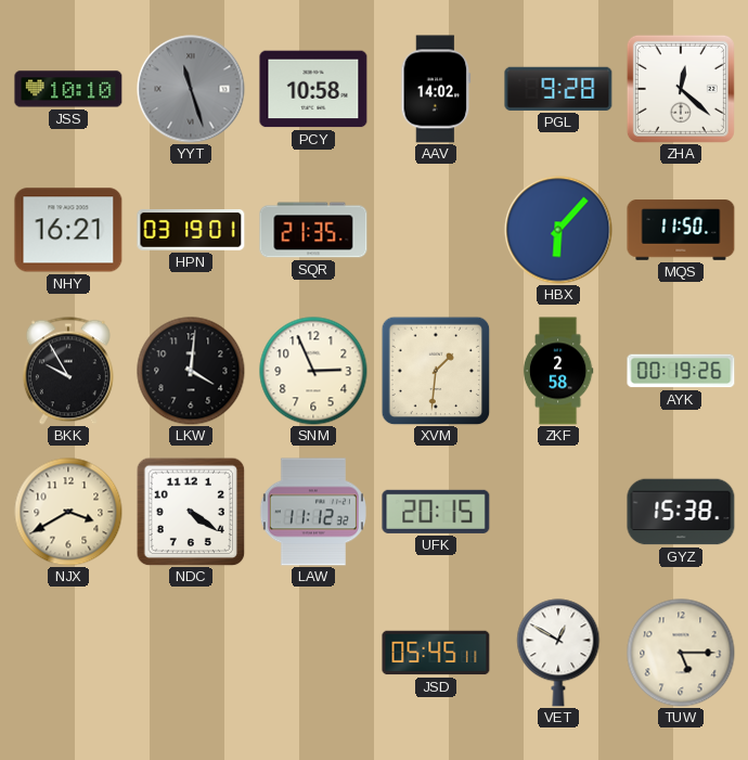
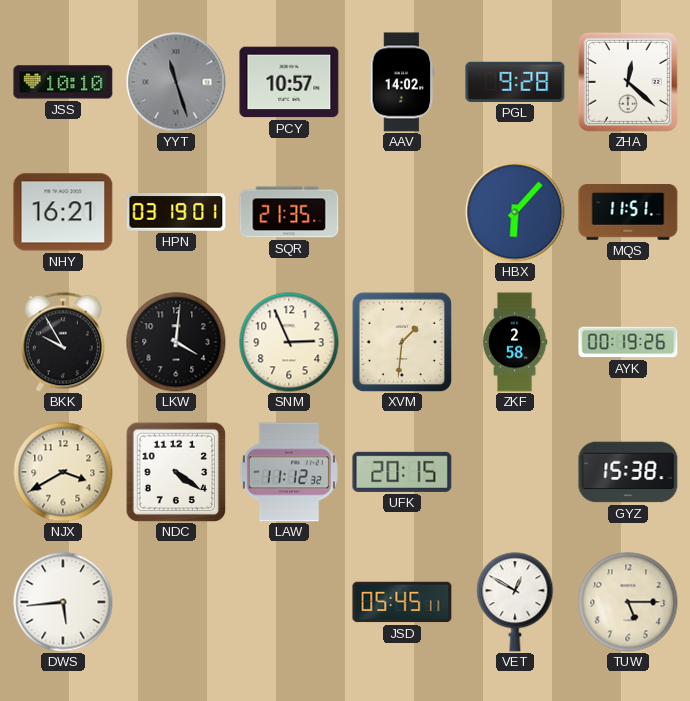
PCY: 10:58 -> 10:57
MQS: 11:50 -> 11:51
DWS: none -> 5:44
